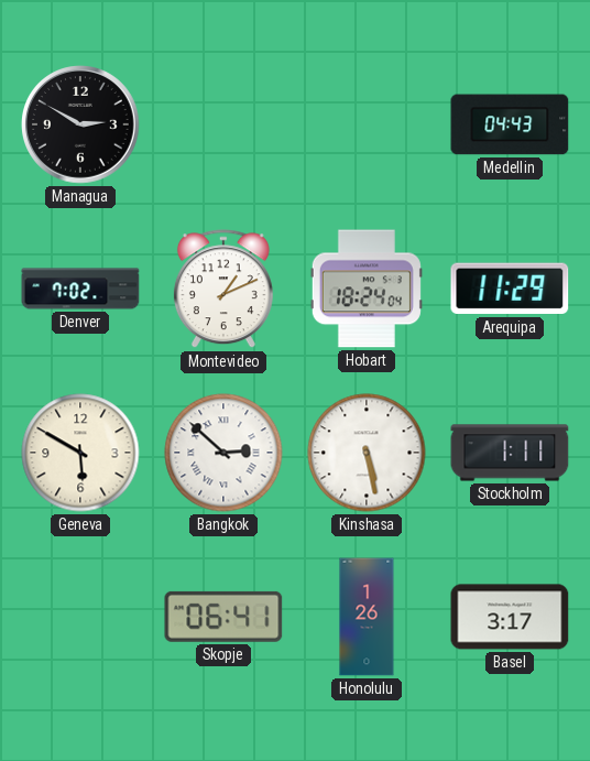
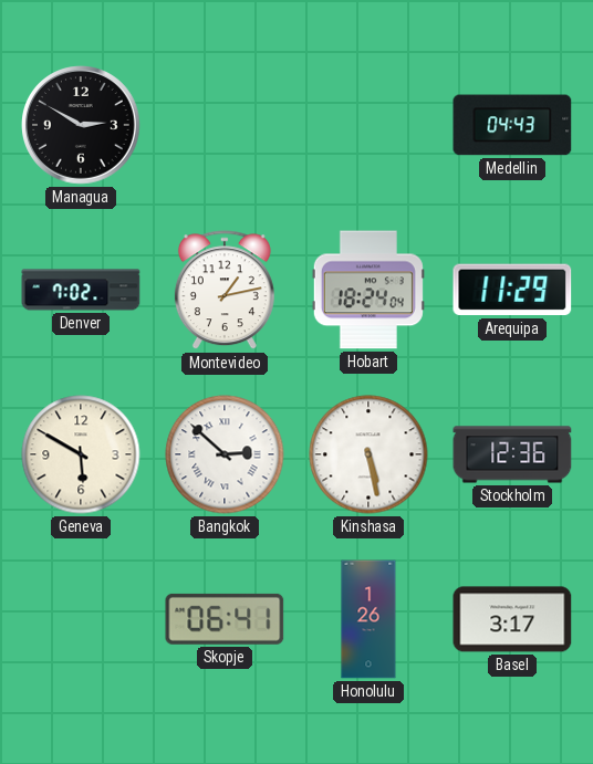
Montevideo: 1:11 -> 1:13
Stockholm: 1:11 -> 12:36
